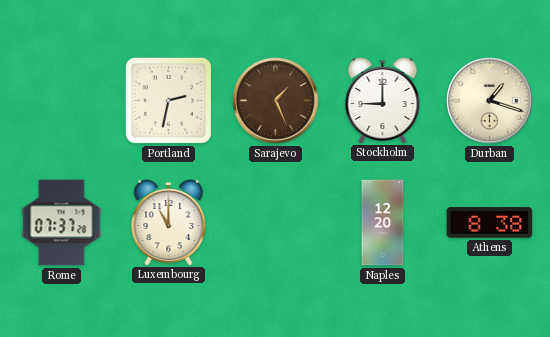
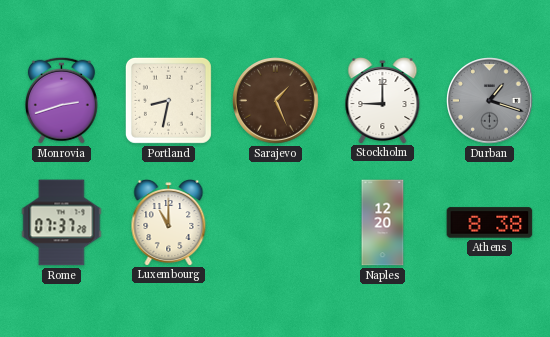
Monrovia: none -> 2:42
Portland: 2:32 -> 8:32
Durban dial: cream -> grey
